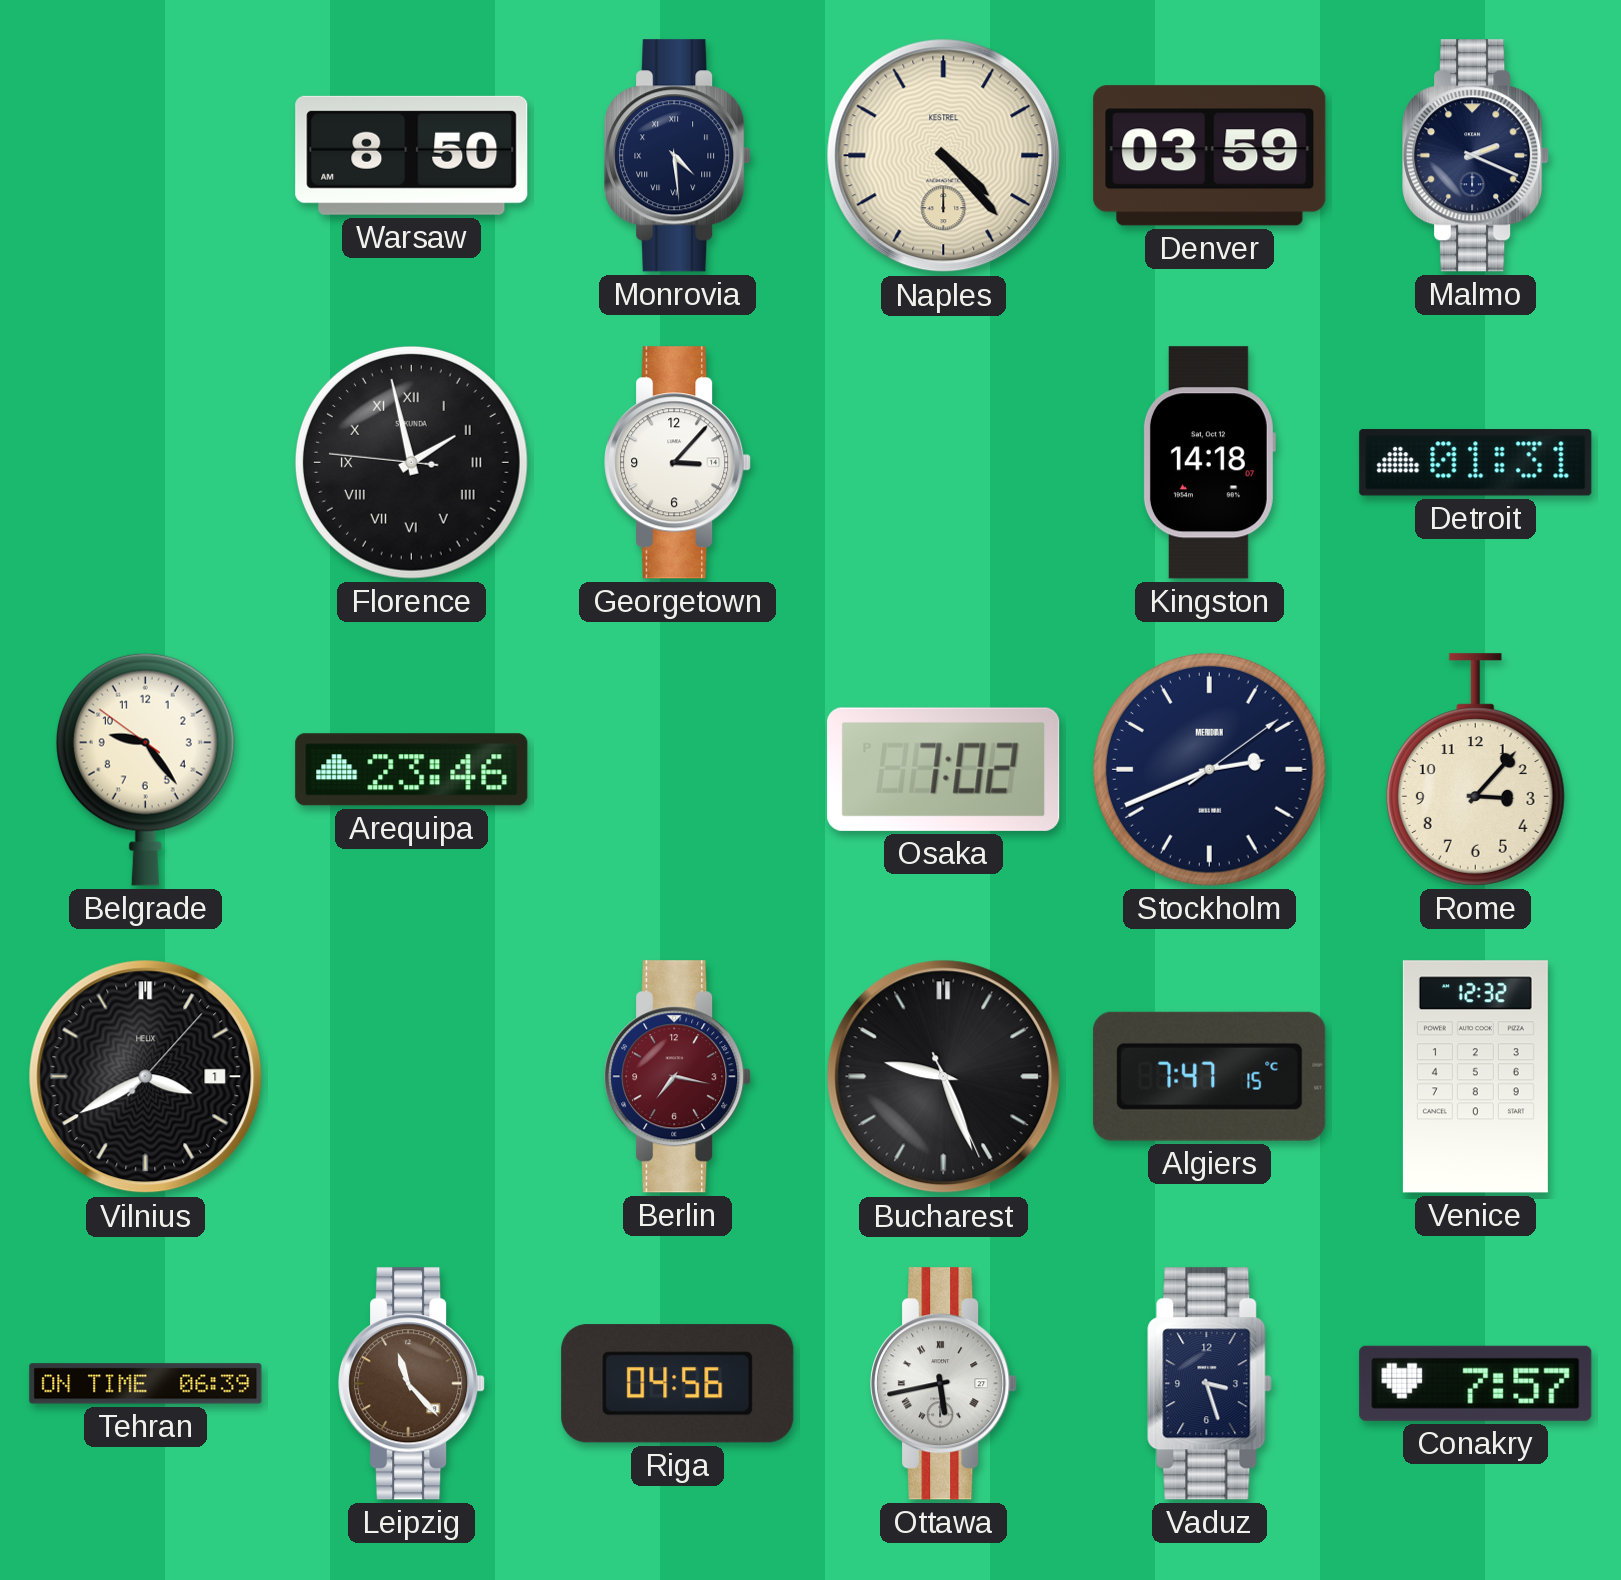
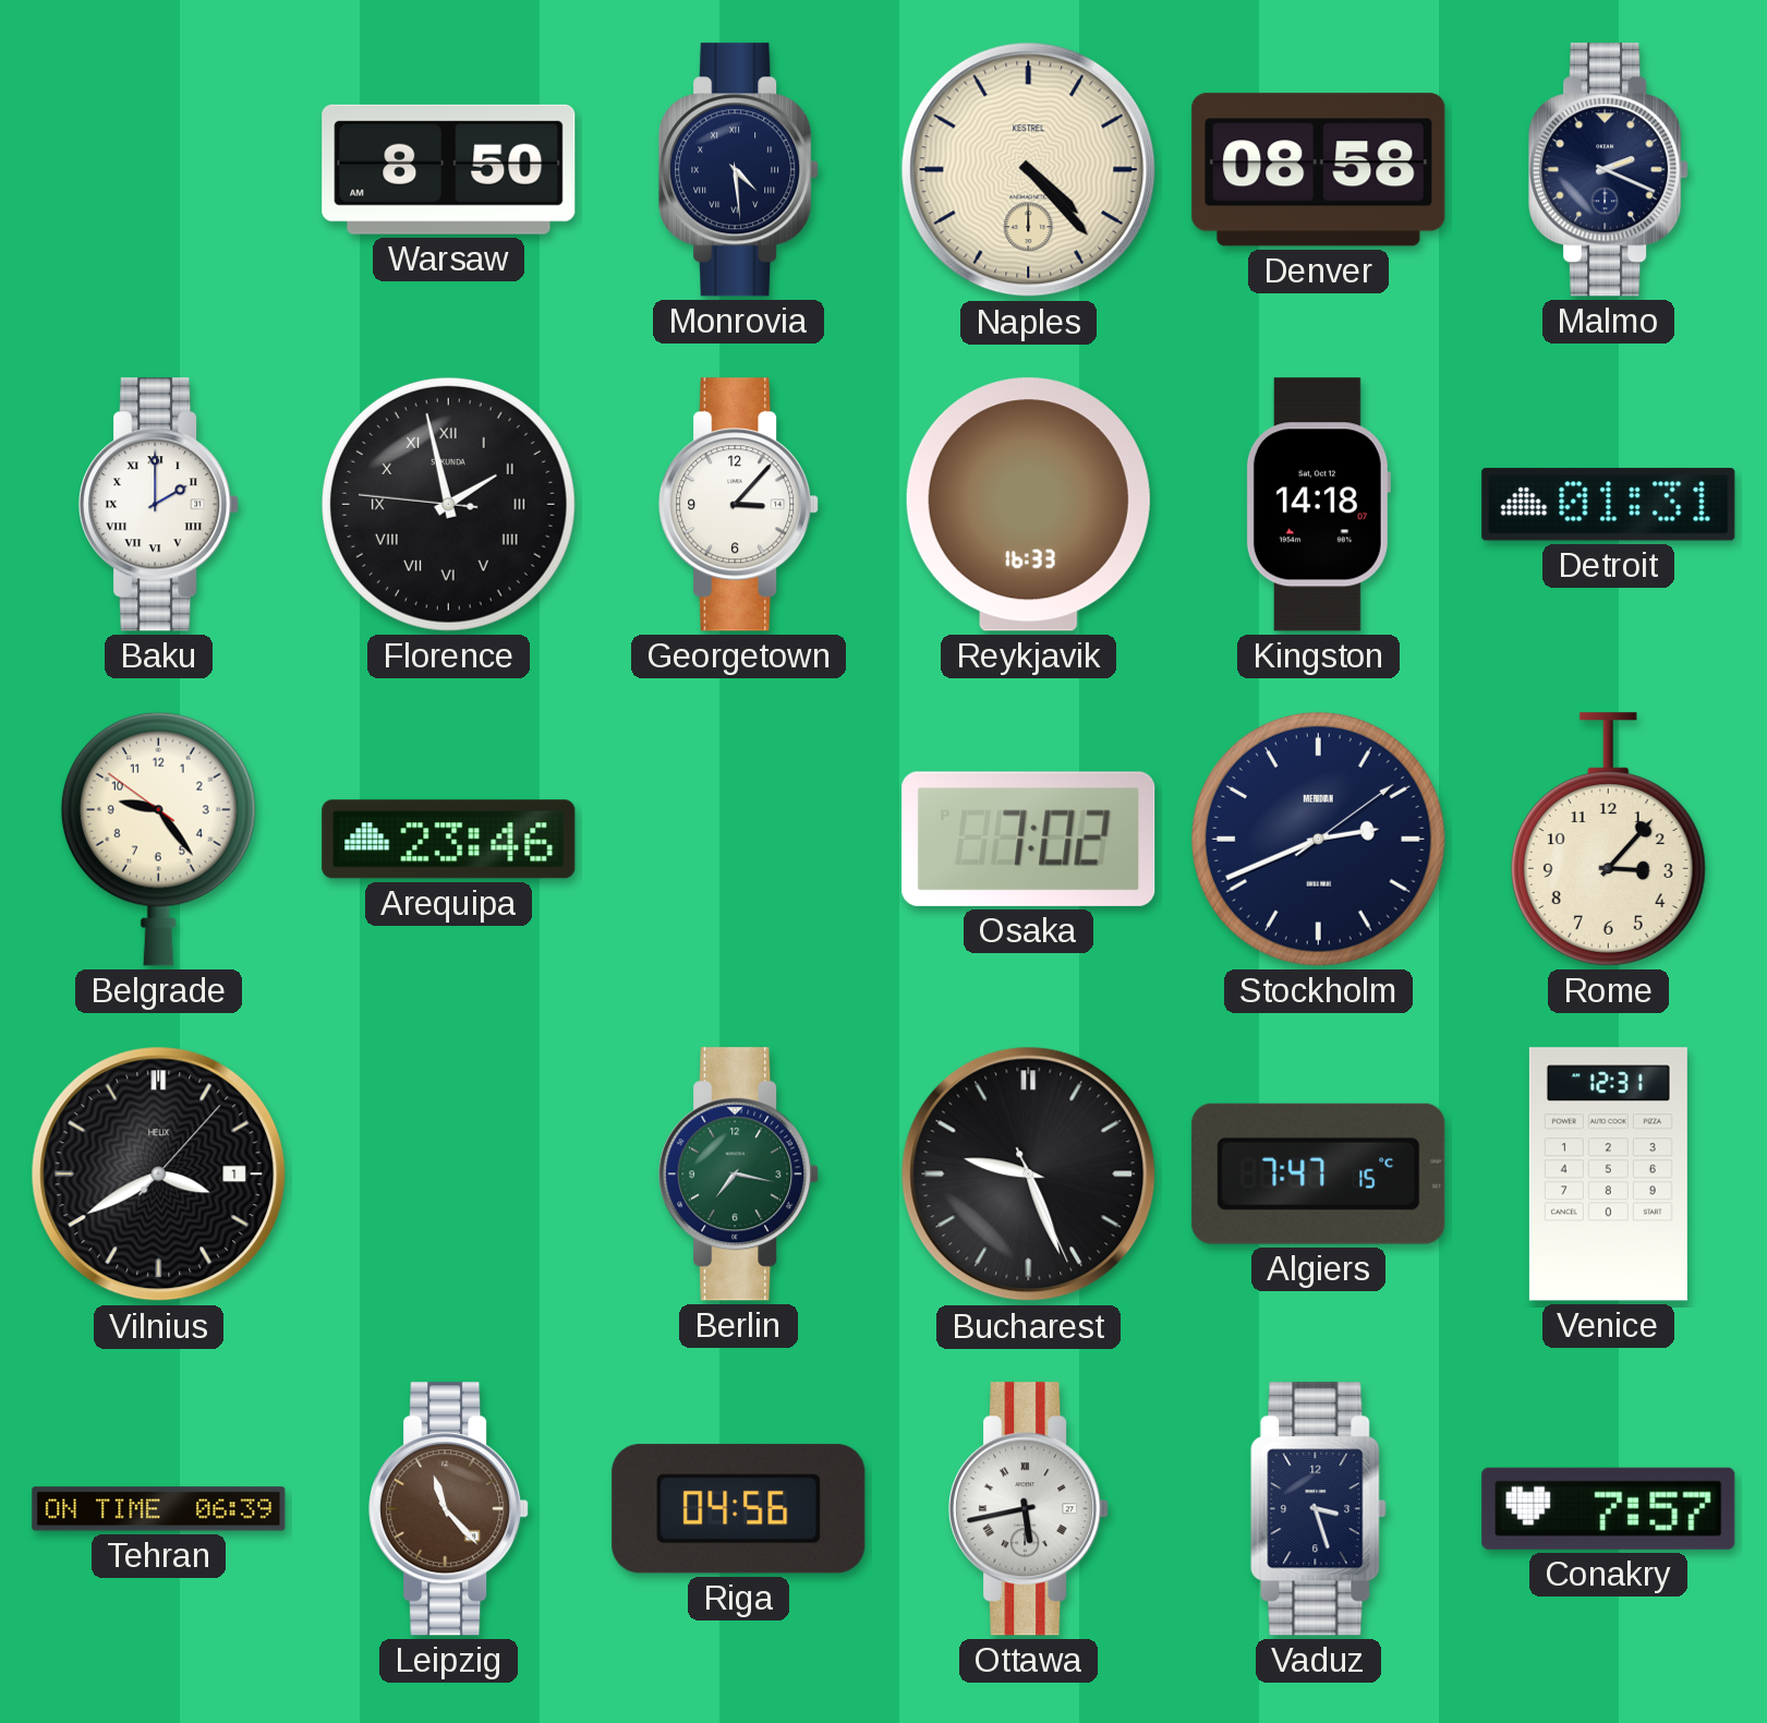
Denver: 03:59 -> 08:58
Baku: none -> 2:00
Reykjavik: none -> 16:33
Berlin dial: burgundy -> green
Venice: 12:32 -> 12:31
